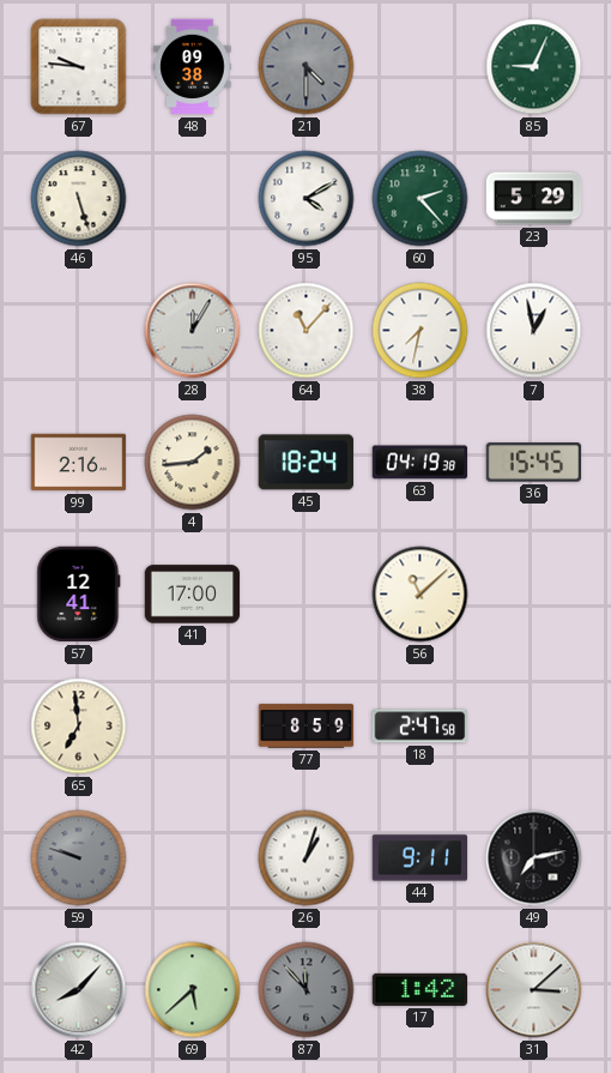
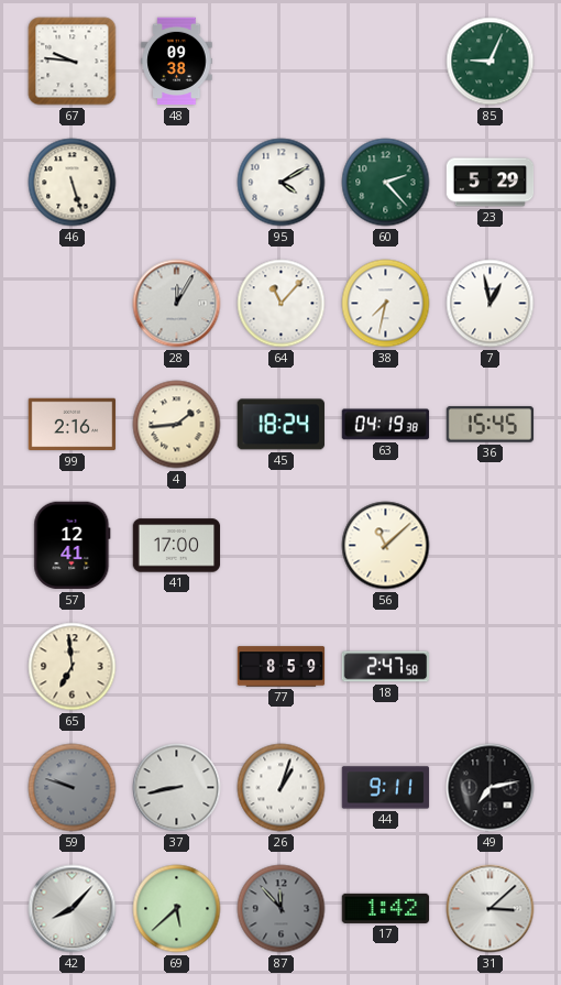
21: 4:30 -> none
37: none -> 8:43
